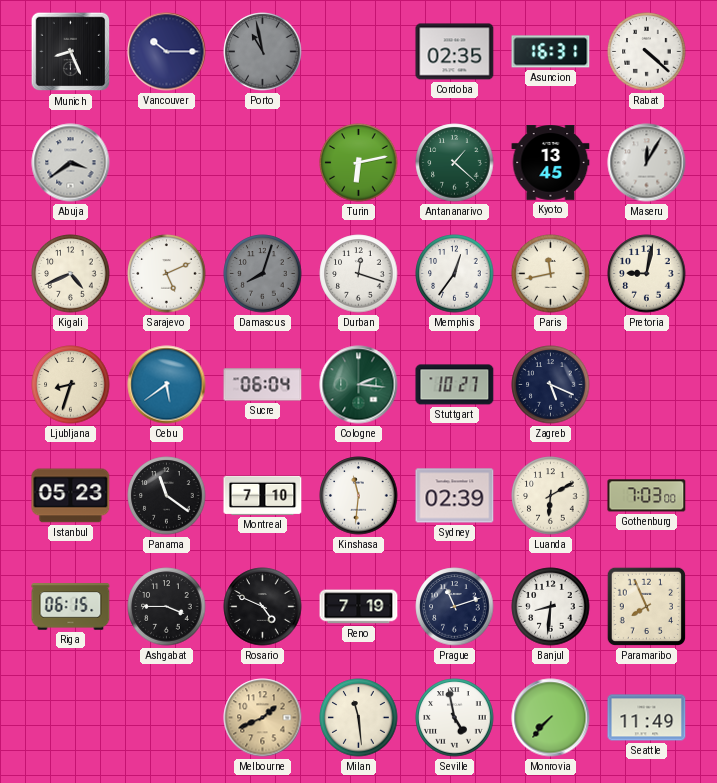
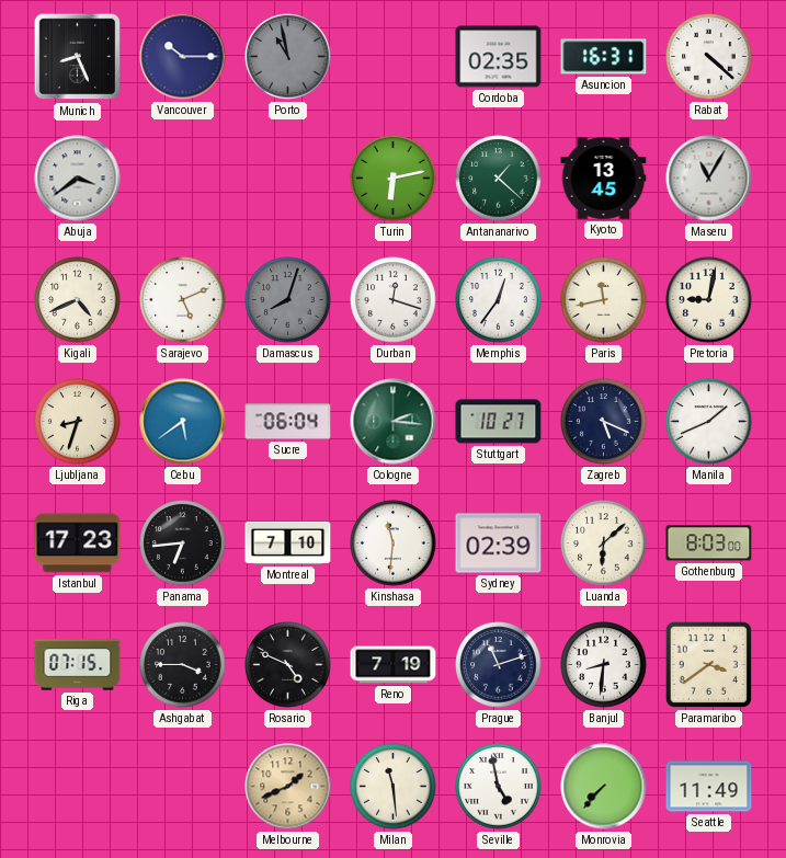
Maseru: 12:05 -> 11:05
Manila: none -> 1:41
Istanbul: 05:23 -> 17:23
Panama: 11:21 -> 6:44
Luanda: 6:10 -> 6:08
Gothenburg: 7:03 -> 8:03
Riga: 06:15 -> 07:15
Paramaribo: 7:56 -> 3:39
